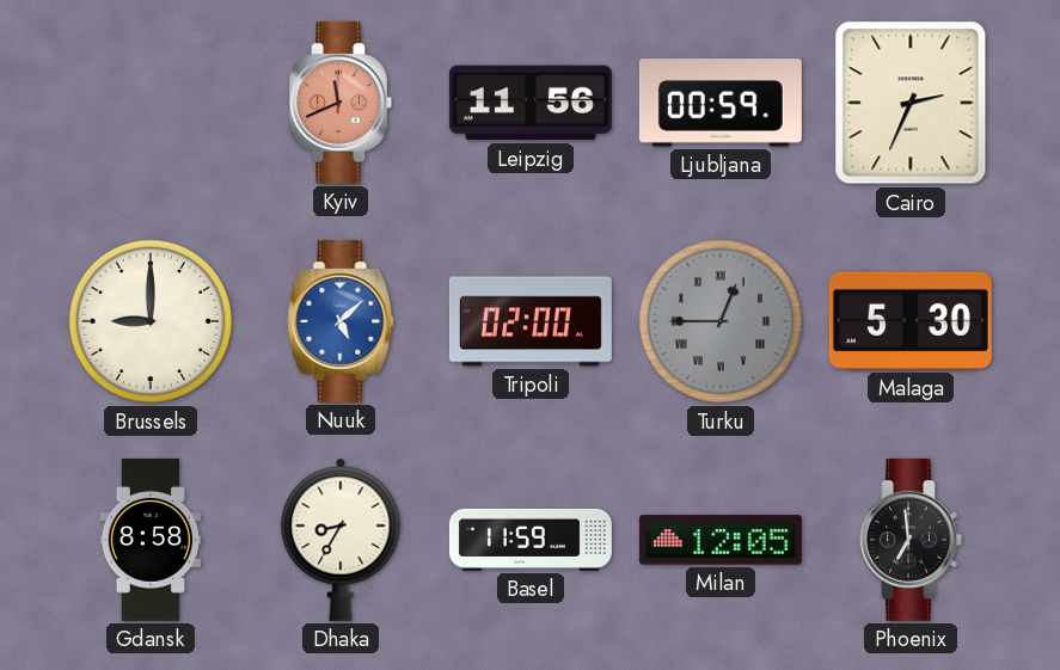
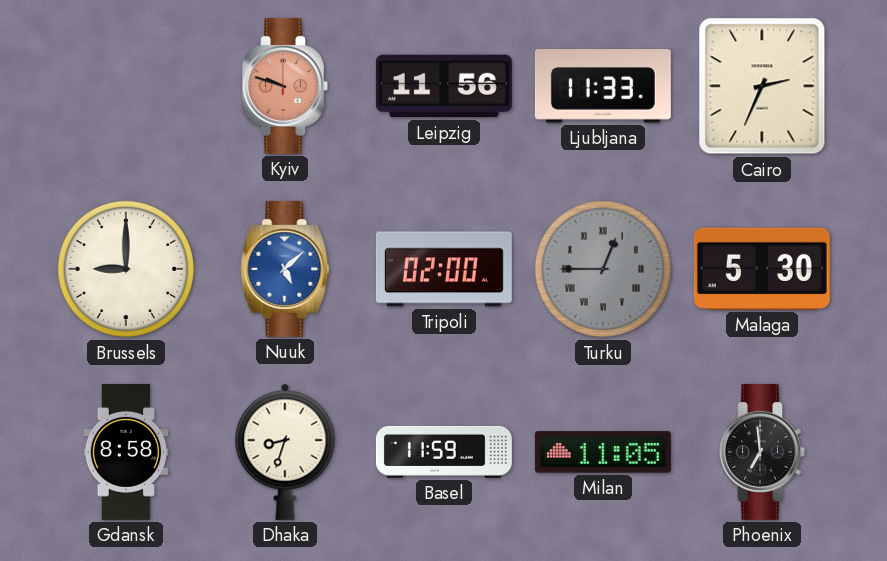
Kyiv: 11:41 -> 9:48
Ljubljana: 00:59 -> 11:33
Dhaka: 8:35 -> 8:33
Milan: 12:05 -> 11:05
